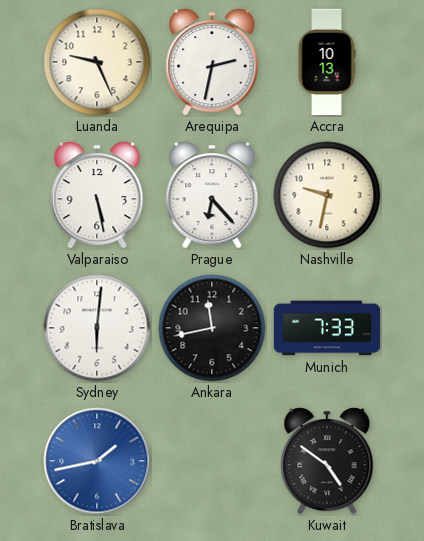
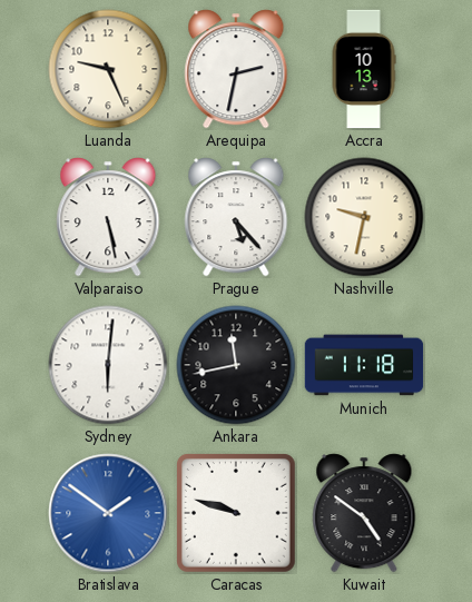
Prague: 6:23 -> 5:23
Munich: 7:33 -> 11:18
Bratislava: 1:43 -> 1:51
Caracas: none -> 9:48
